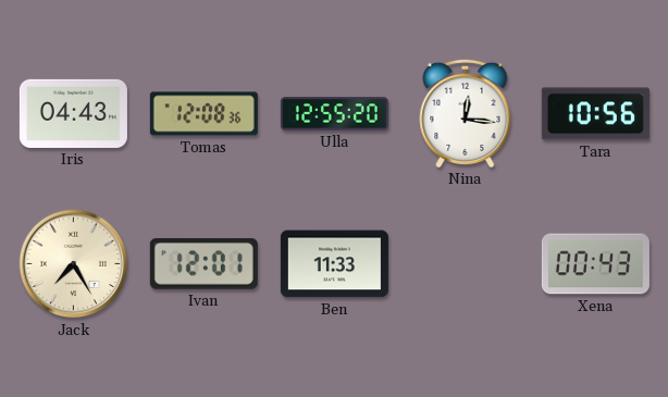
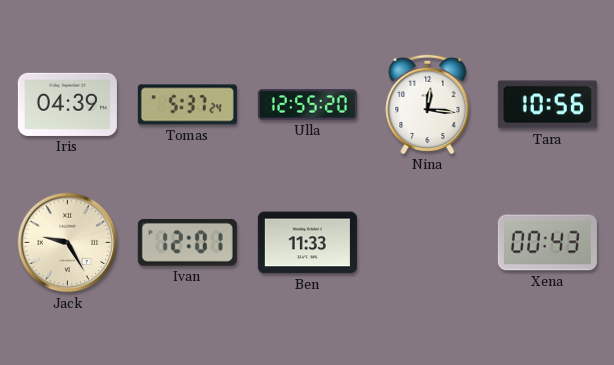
Iris: 04:43 -> 04:39
Tomas: 12:08 -> 5:37
Jack: 7:25 -> 9:25
